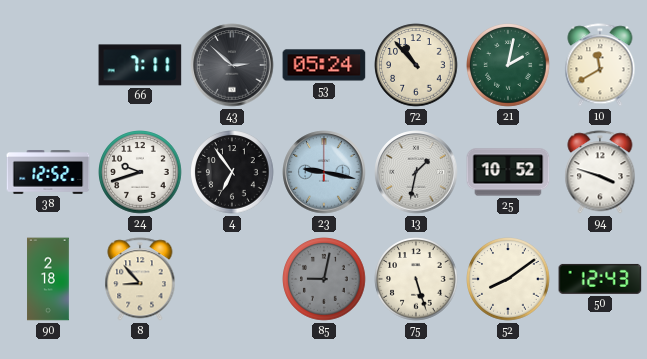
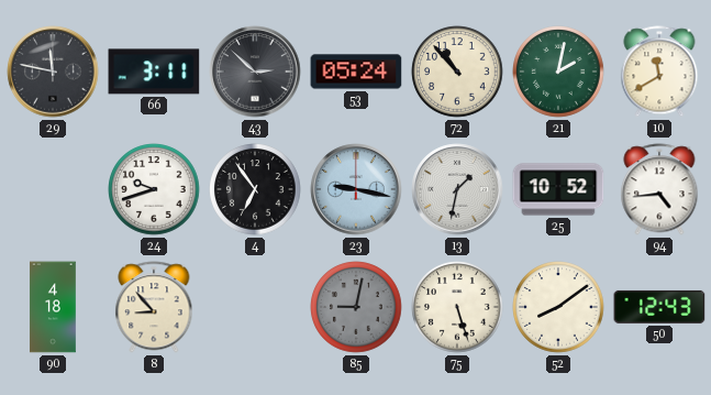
29: none -> 11:47
66: 7:11 -> 3:11
38: 12:52 -> none
94: 3:48 -> 4:44
90: 2:18 -> 4:18
